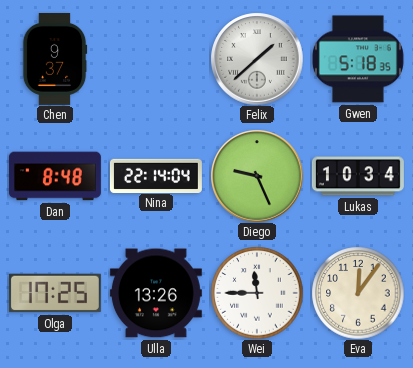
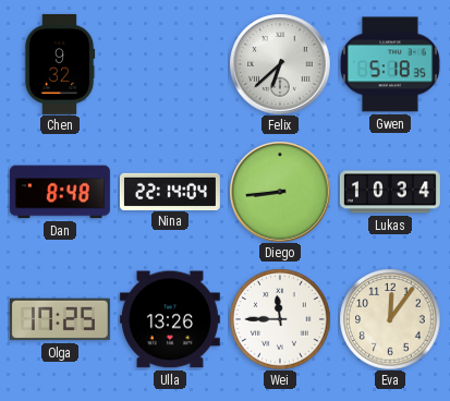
Chen: 9:37 -> 9:32
Felix: 1:38 -> 6:38
Diego: 9:26 -> 8:44
